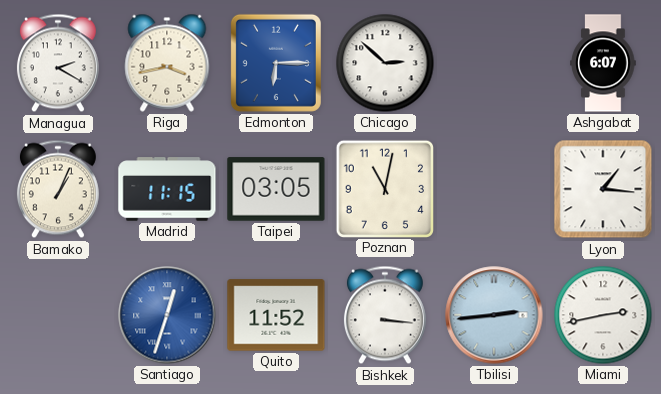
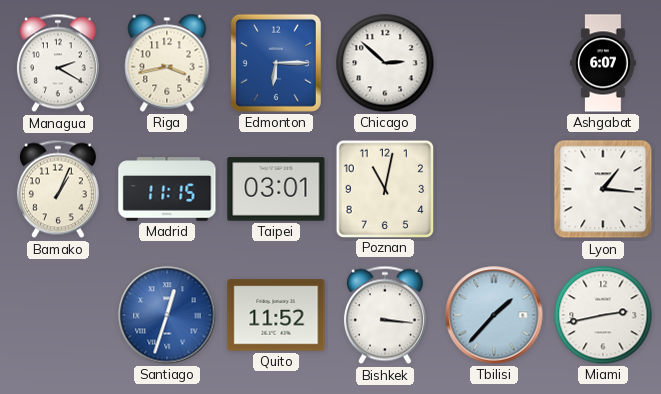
Taipei: 03:05 -> 03:01
Tbilisi: 2:44 -> 1:37
